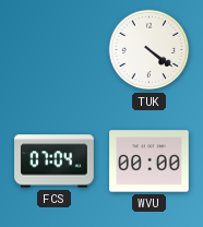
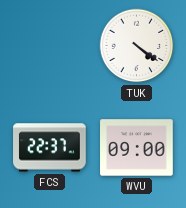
FCS: 07:04 -> 22:37
WVU: 00:00 -> 09:00
